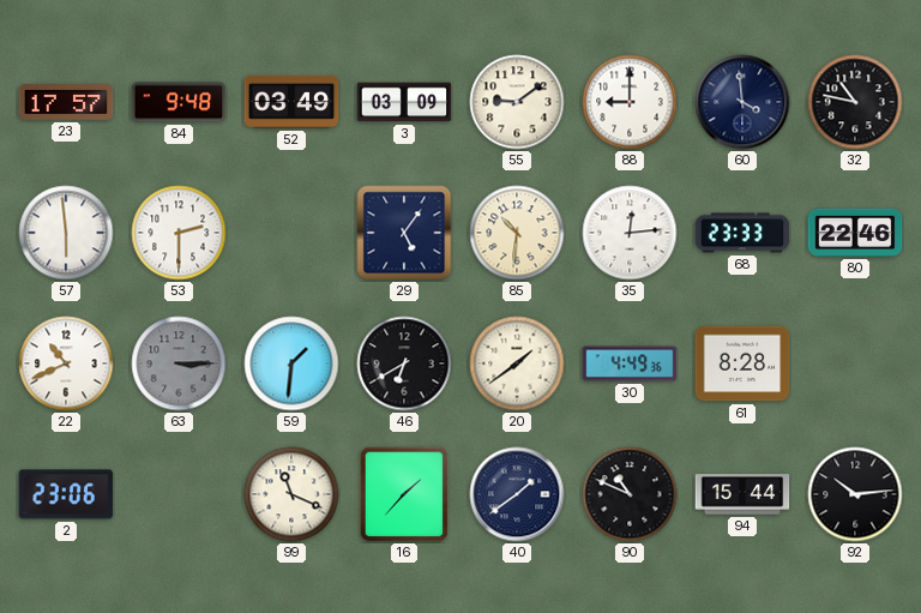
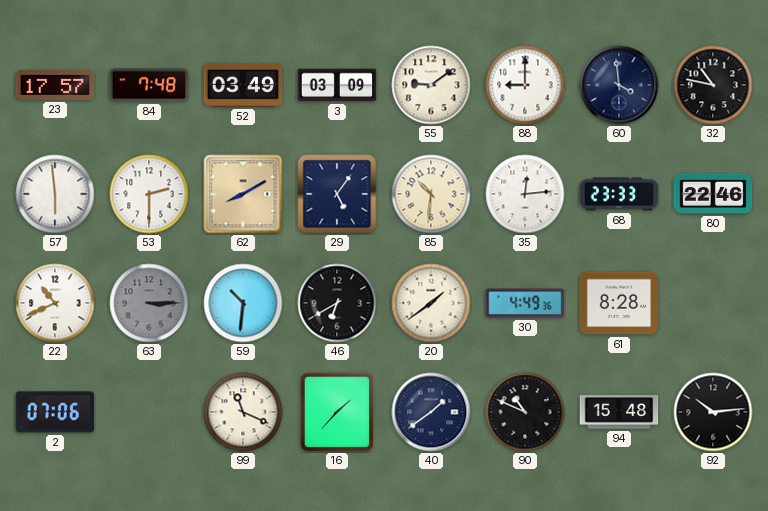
84: 9:48 -> 7:48
62: none -> 8:10
59: 1:31 -> 10:31
2: 23:06 -> 07:06
94: 15:44 -> 15:48
